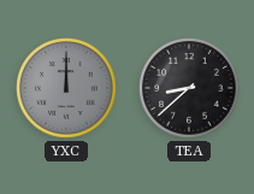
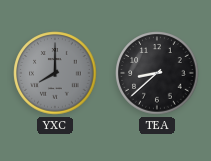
YXC: 12:00 -> 8:00
